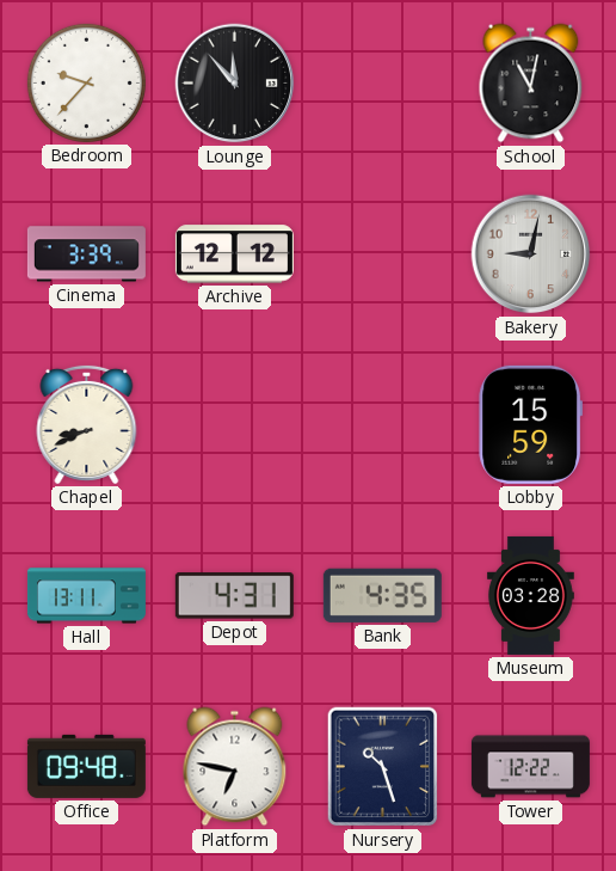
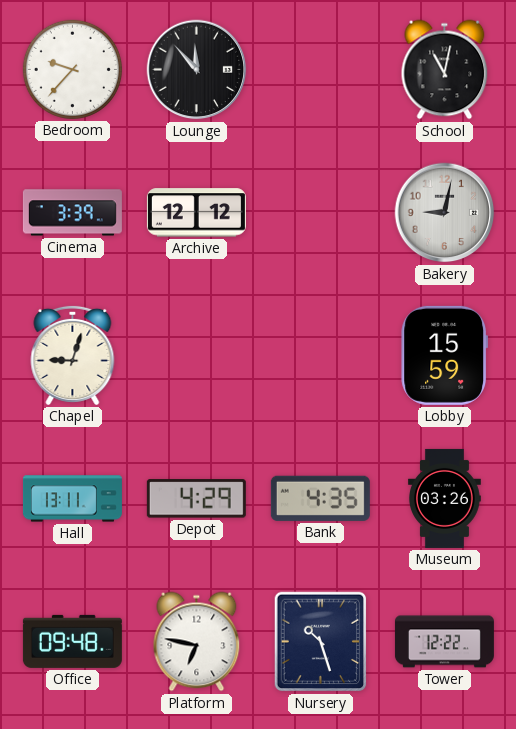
Chapel: 8:41 -> 9:03
Depot: 4:31 -> 4:29
Museum: 03:28 -> 03:26
